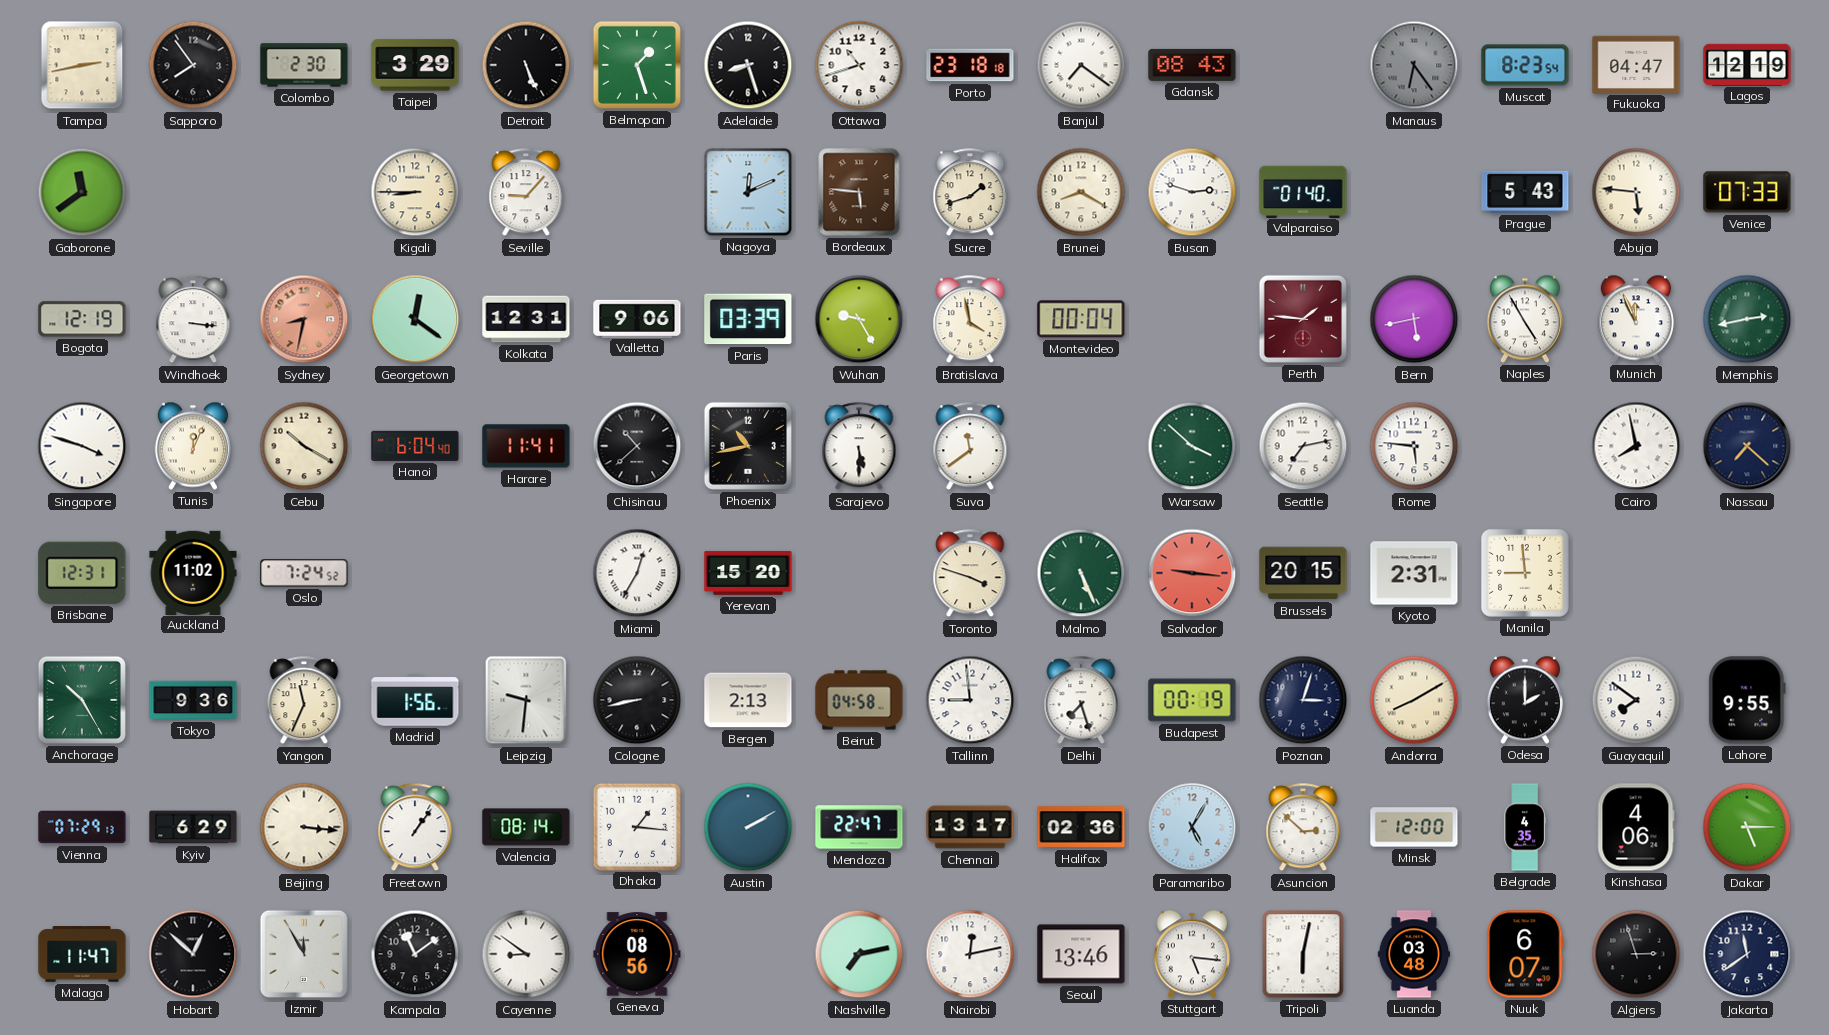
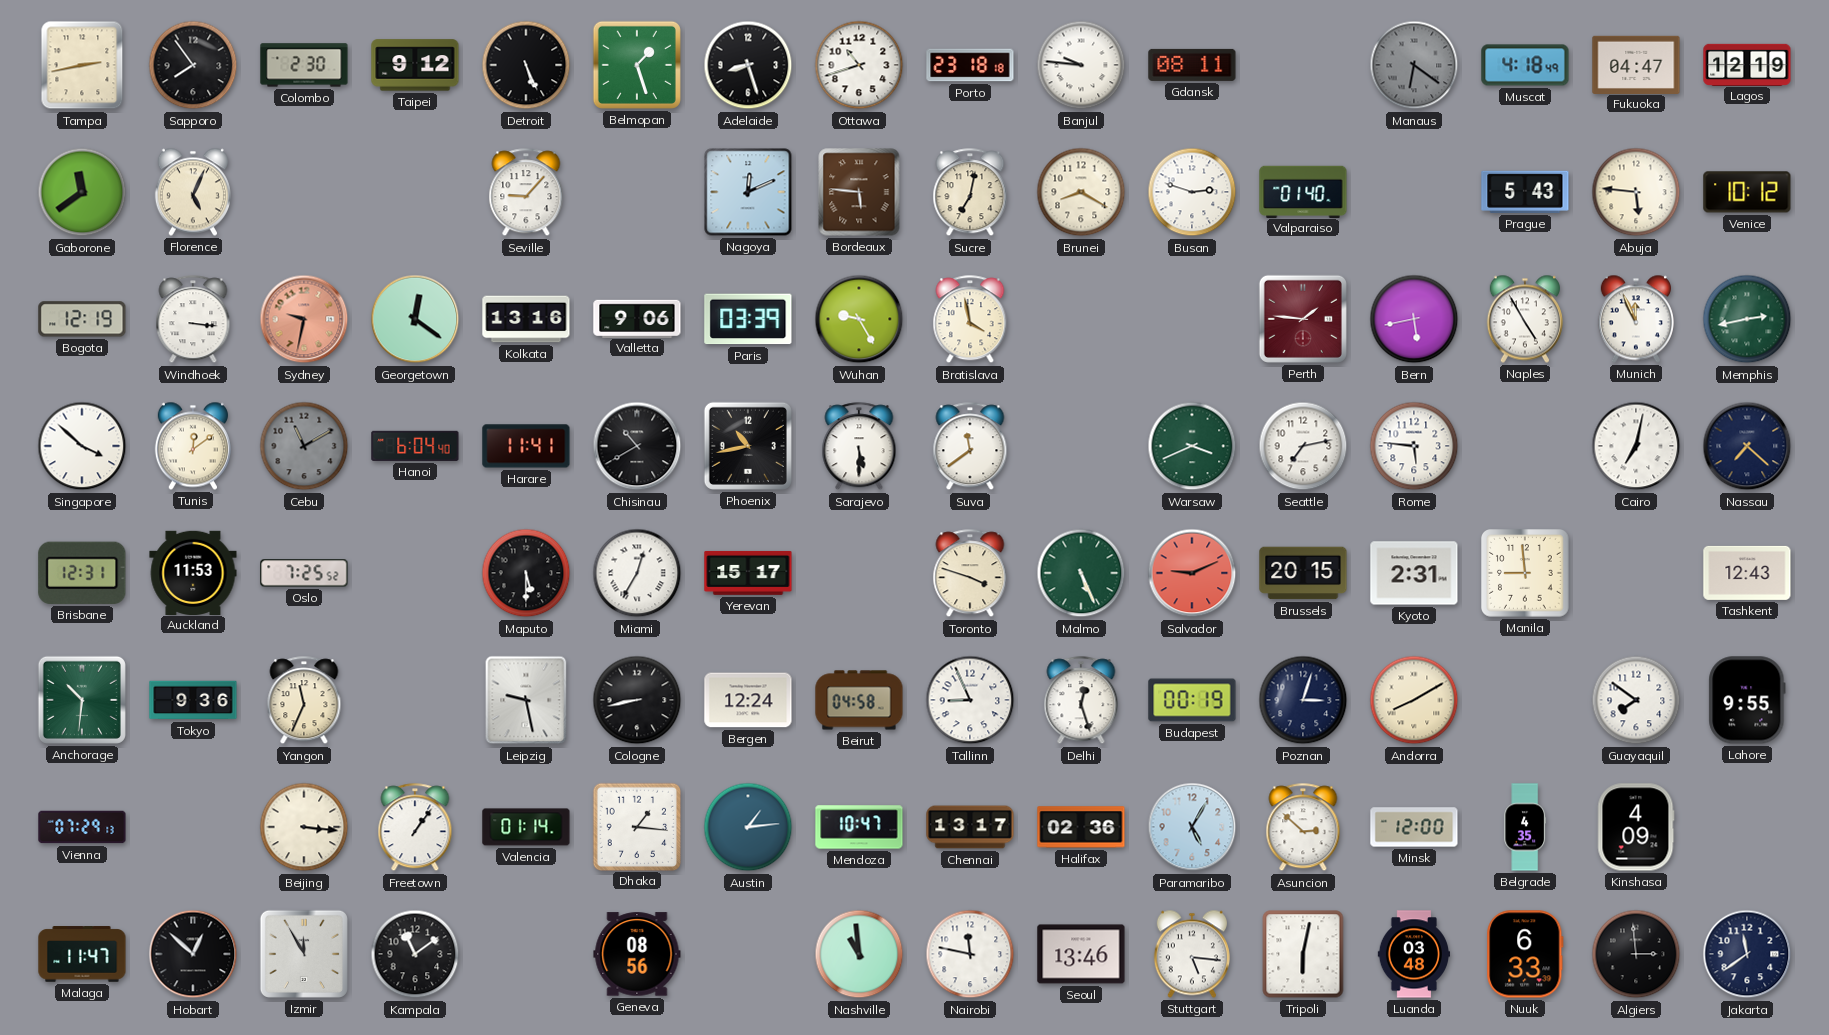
Taipei: 3:29 -> 9:12
Banjul: 7:21 -> 9:46
Gdansk: 08:43 -> 08:11
Manaus: 6:24 -> 6:21
Muscat: 8:23 -> 4:18
Florence: none -> 5:04
Kigali: 8:45 -> none
Sucre: 1:42 -> 7:02
Venice: 07:33 -> 10:12
Sydney: 8:32 -> 9:32
Kolkata: 12:31 -> 13:16
Montevideo: 00:04 -> none
Singapore: 3:48 -> 3:52
Tunis: 12:04 -> 12:09
Cebu: 10:20 -> 11:10
Cebu dial: cream -> grey
Chisinau: 10:38 -> 10:40
Warsaw: 3:52 -> 3:41
Cairo: 7:58 -> 7:02
Auckland: 11:02 -> 11:53
Oslo: 7:24 -> 7:25
Maputo: none -> 5:30
Yerevan: 15:20 -> 15:17
Salvador: 9:16 -> 9:11
Tashkent: none -> 12:43
Anchorage: 10:25 -> 10:31
Madrid: 1:56 -> none
Leipzig: 9:31 -> 9:28
Bergen: 2:13 -> 12:24
Tallinn: 8:59 -> 8:56
Delhi: 7:27 -> 12:27
Odesa: 2:00 -> none
Kyiv: 6:29 -> none
Valencia: 08:14 -> 01:14
Austin: 2:10 -> 1:14
Mendoza: 22:47 -> 10:47
Kinshasa: 4:06 -> 4:09
Dakar: 5:15 -> none
Cayenne: 8:51 -> none
Nashville: 7:13 -> 10:59
Nairobi: 12:13 -> 11:47
Nuuk: 6:07 -> 6:33
Algiers: 2:57 -> 2:59
